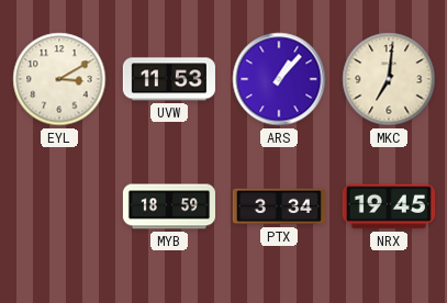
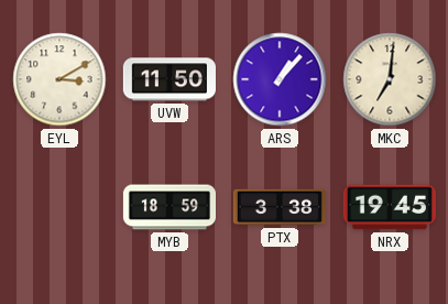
UVW: 11:53 -> 11:50
PTX: 3:34 -> 3:38
